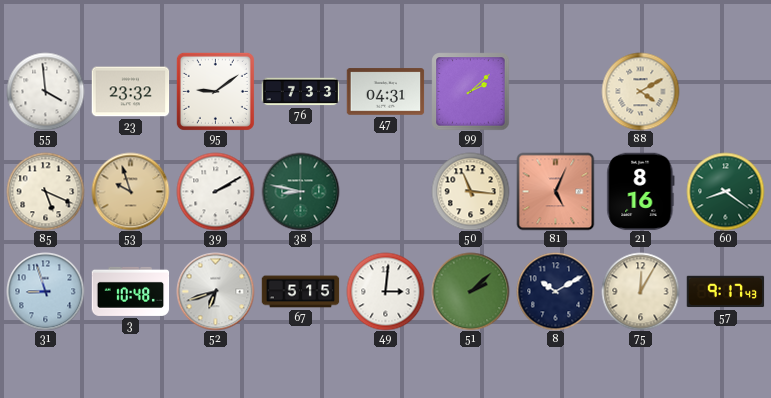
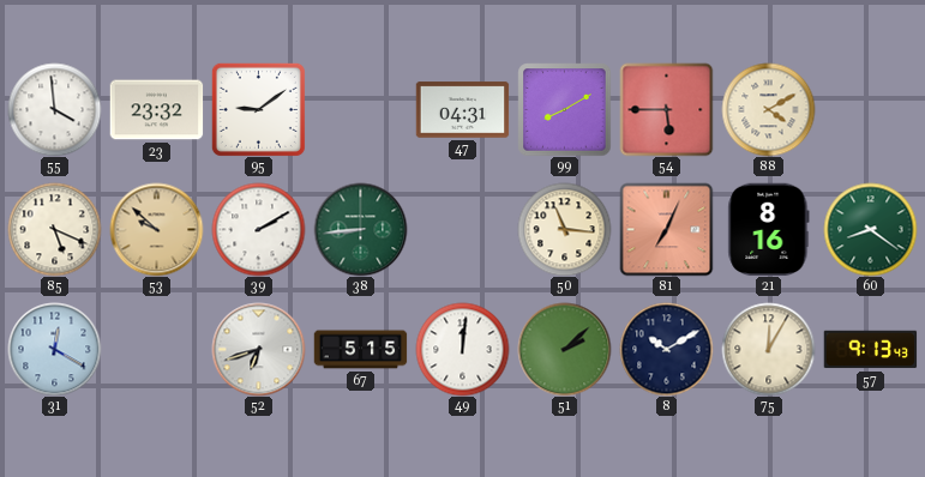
76: 7:33 -> none
99: 2:08 -> 8:10
54: none -> 5:45
53: 9:57 -> 9:52
38: 8:47 -> 8:44
81: 5:04 -> 7:04
31: 8:57 -> 12:20
3: 10:48 -> none
49: 3:01 -> 12:01
57: 9:17 -> 9:13
